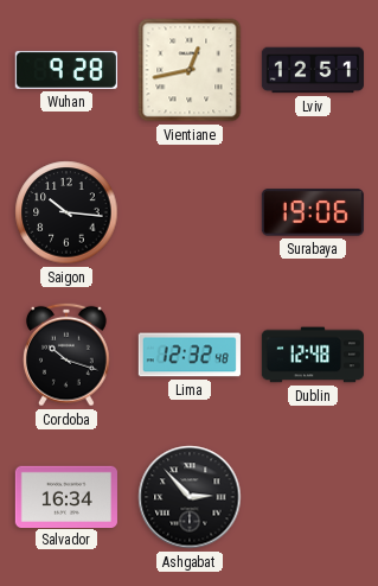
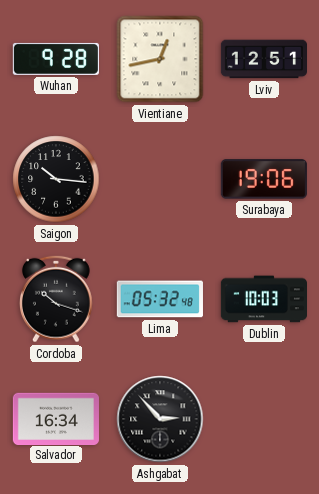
Lima: 12:32 -> 05:32
Dublin: 12:48 -> 10:03
